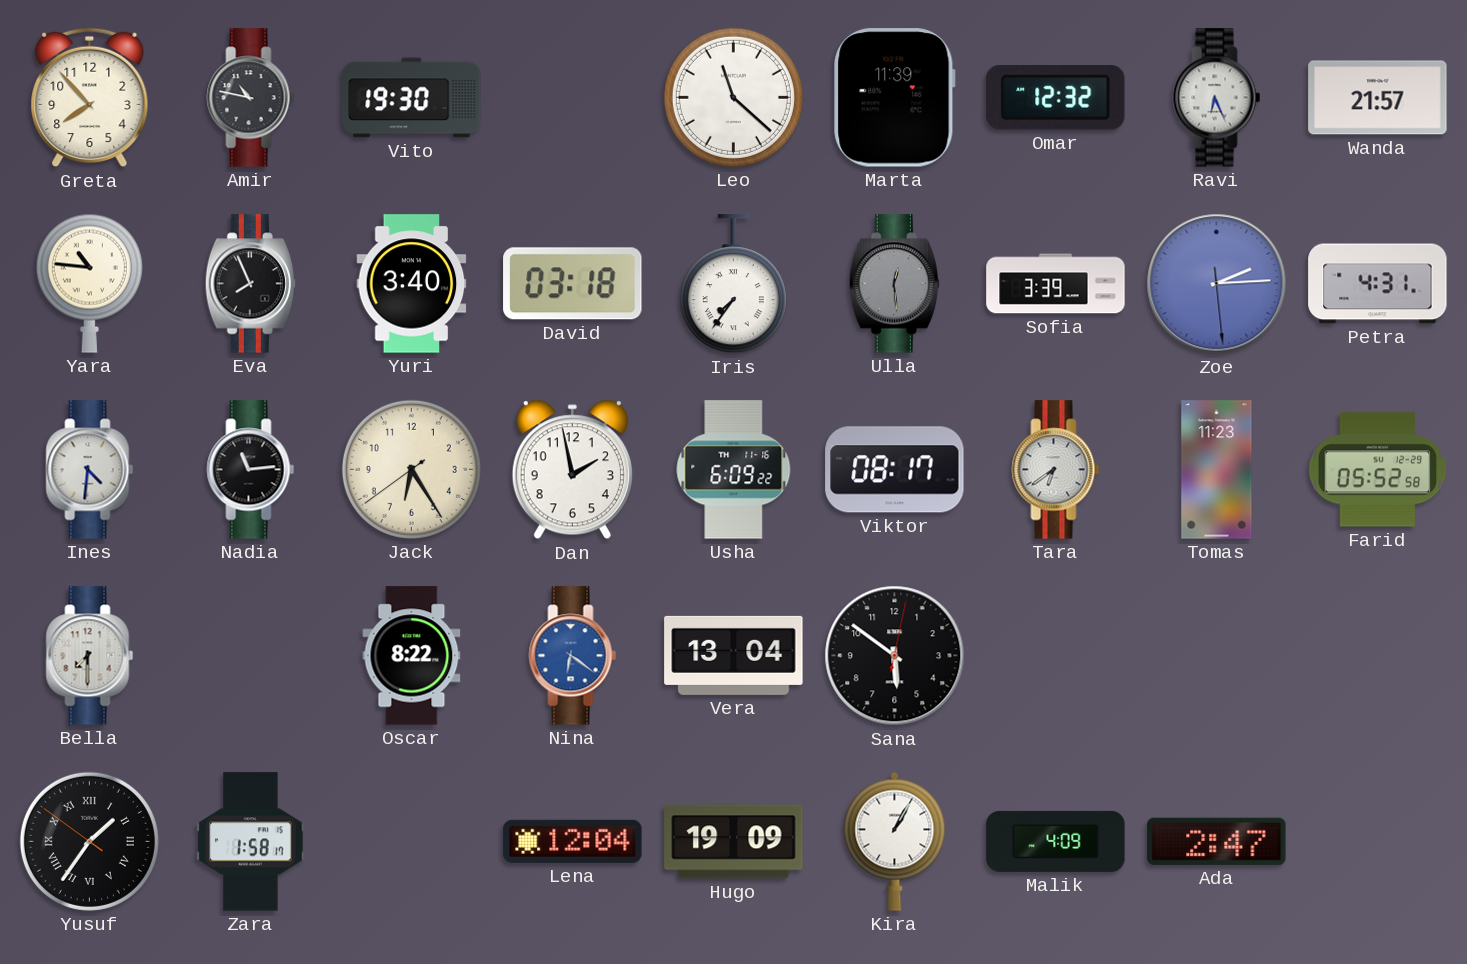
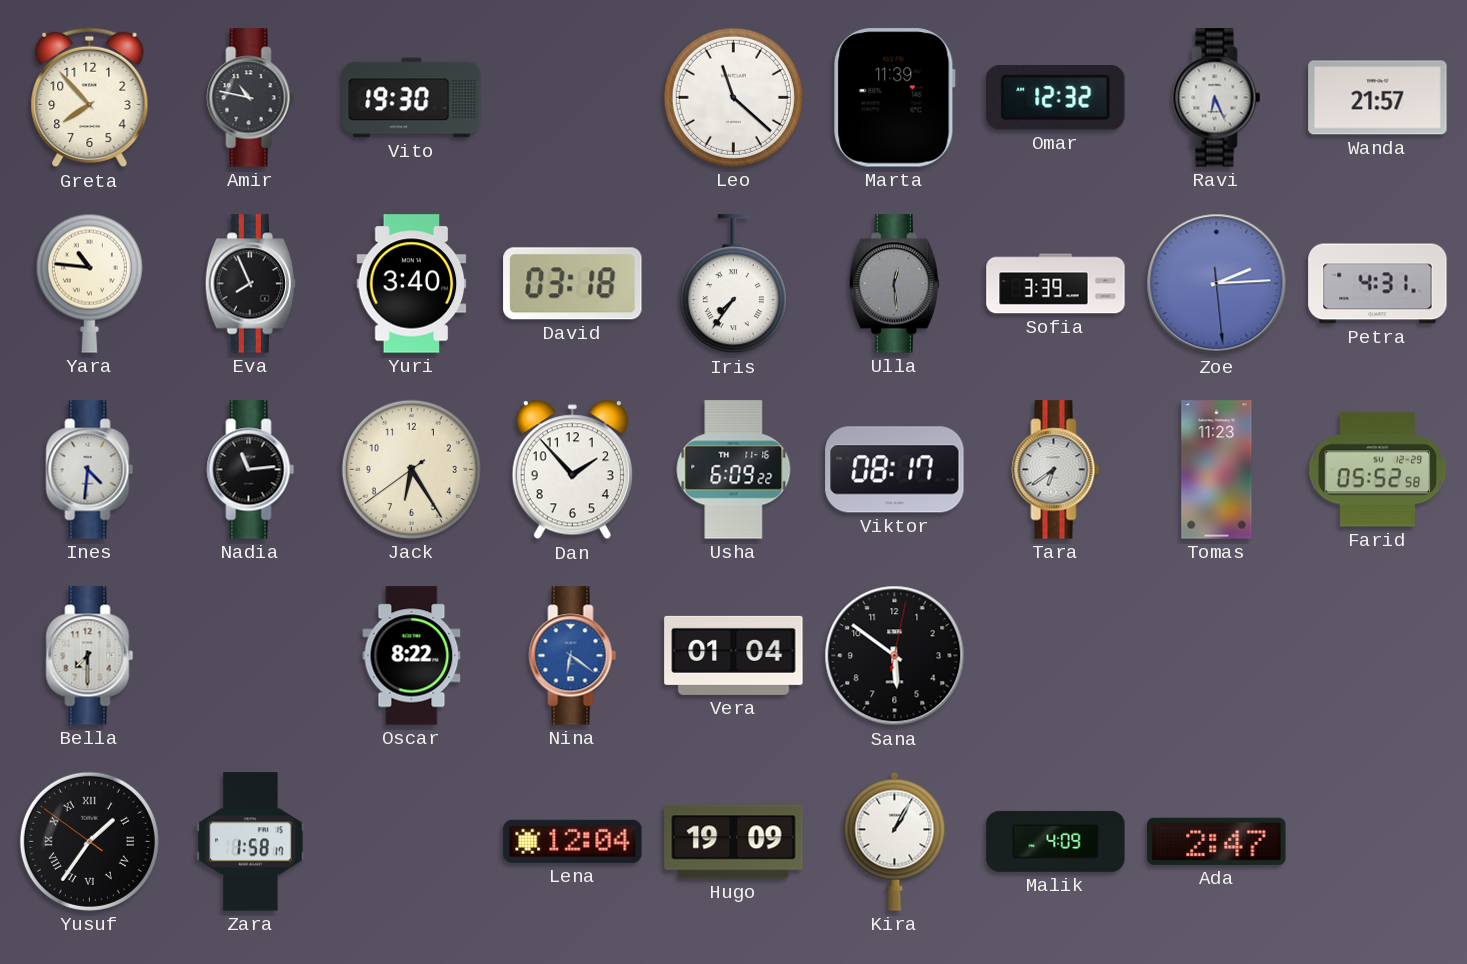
Dan: 1:58 -> 1:53
Vera: 13:04 -> 01:04
